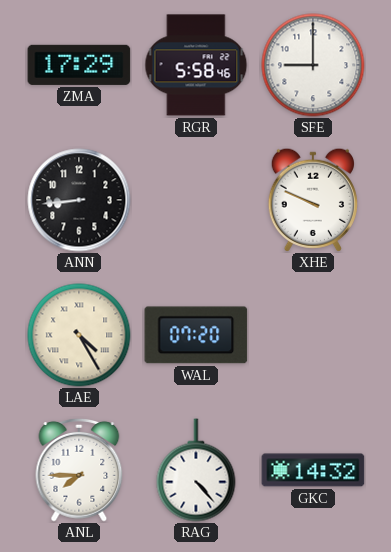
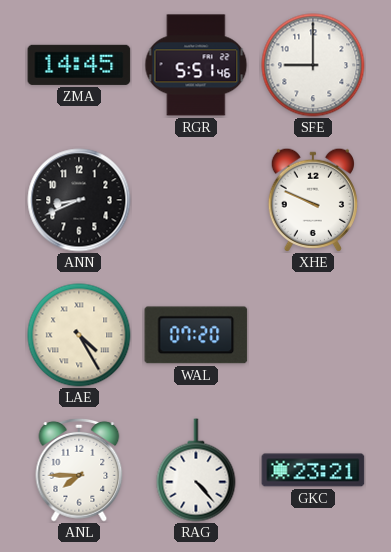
ZMA: 17:29 -> 14:45
RGR: 5:58 -> 5:51
ANN: 8:44 -> 8:41
GKC: 14:32 -> 23:21
